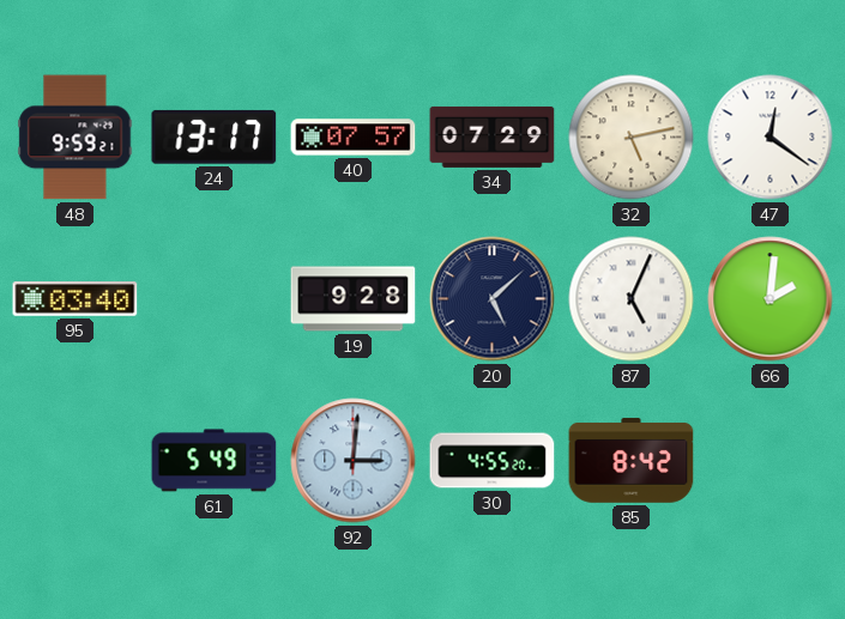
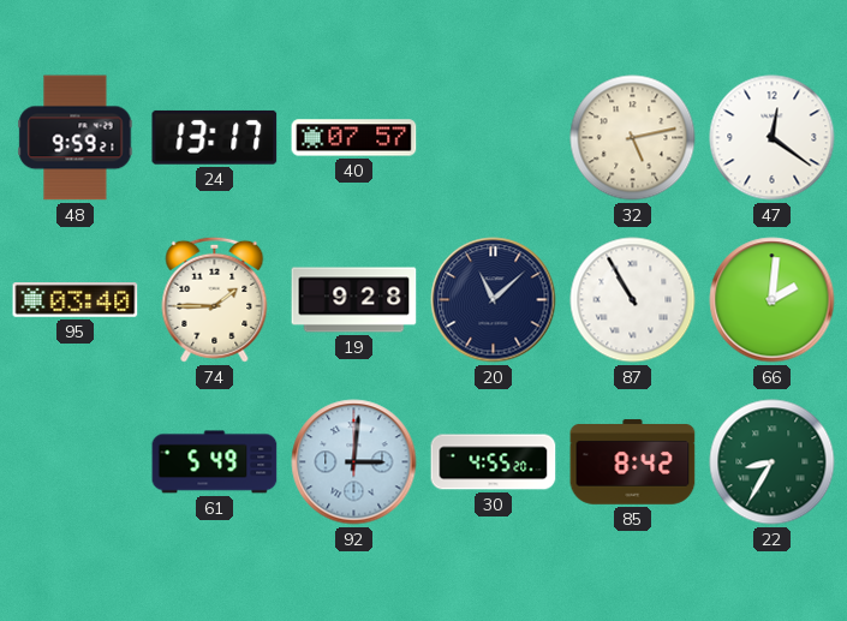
34: 07:29 -> none
74: none -> 1:45
20: 5:08 -> 11:08
87: 5:04 -> 10:55
22: none -> 8:35
